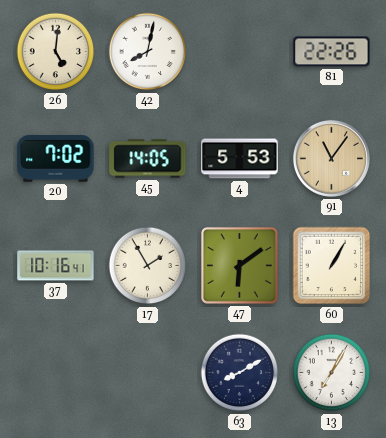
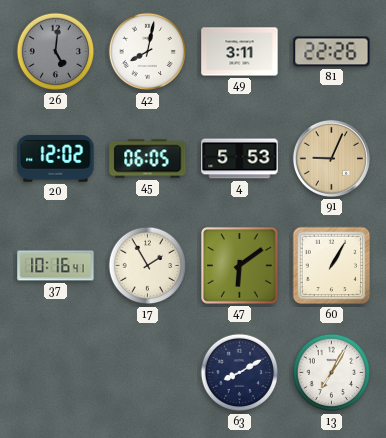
26 dial: cream -> grey
49: none -> 3:11
20: 7:02 -> 12:02
45: 14:05 -> 06:05
91: 11:06 -> 9:04
